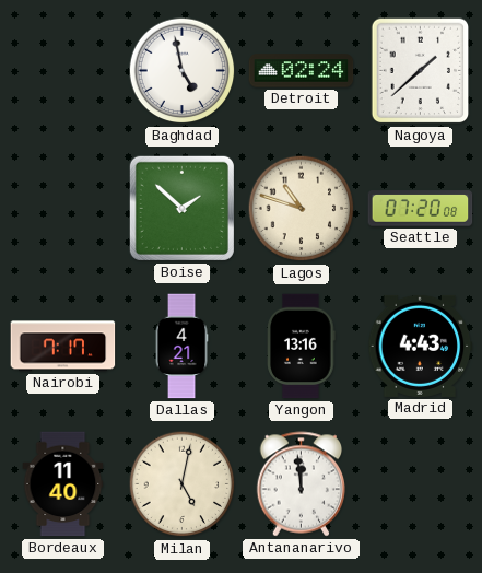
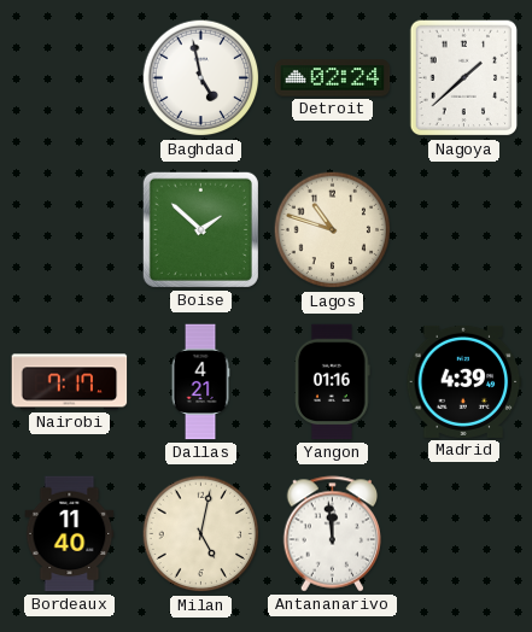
Seattle: 07:20 -> none
Yangon: 13:16 -> 01:16
Madrid: 4:43 -> 4:39
